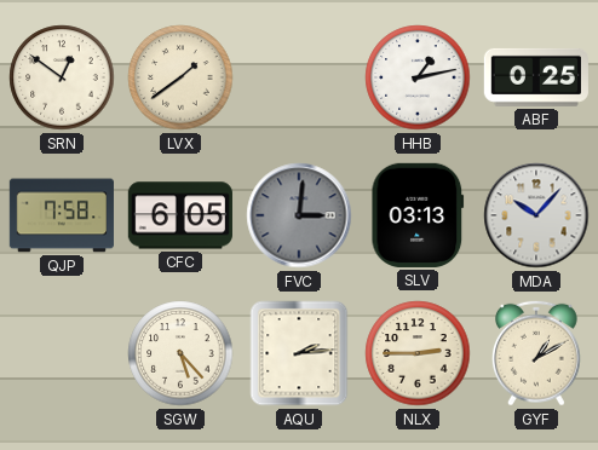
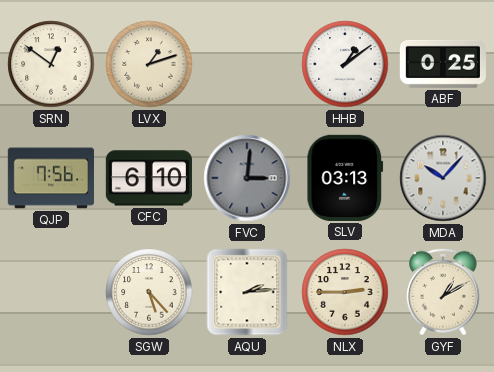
LVX: 1:39 -> 1:12
HHB: 1:13 -> 1:09
QJP: 7:58 -> 7:56
CFC: 6:05 -> 6:10
